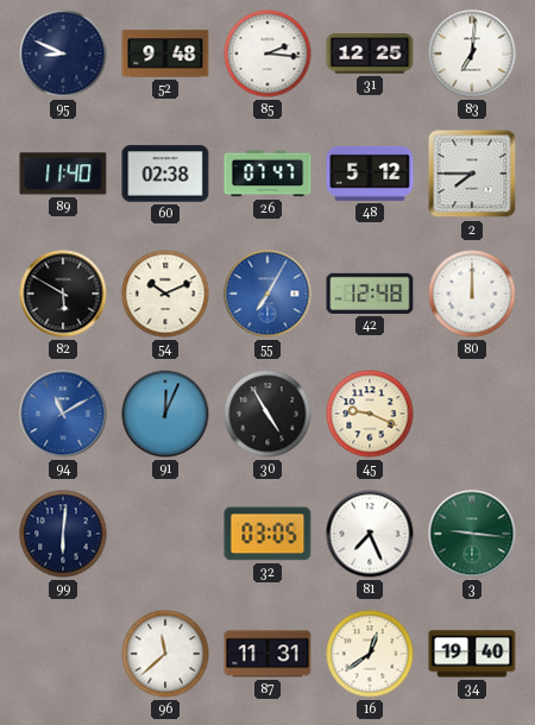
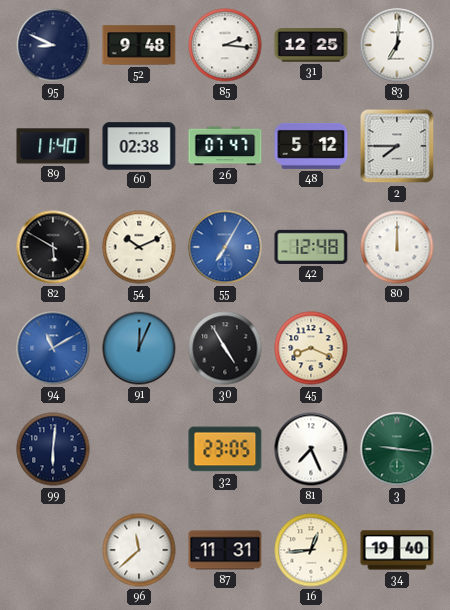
45: 9:19 -> 8:19
32: 03:05 -> 23:05
16: 12:39 -> 12:44
